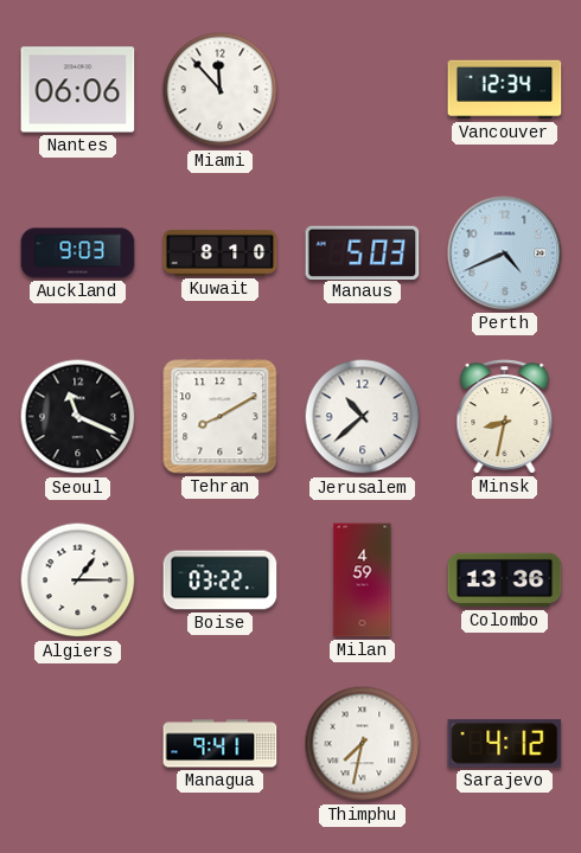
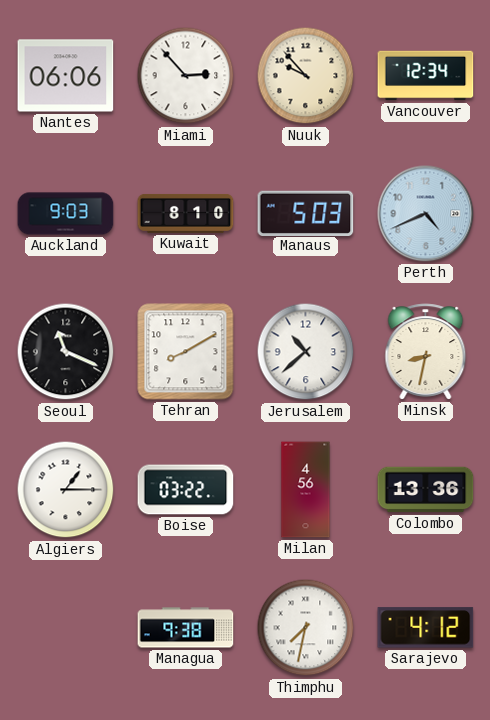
Miami: 11:53 -> 2:53
Nuuk: none -> 9:53
Milan: 4:59 -> 4:56
Managua: 9:41 -> 9:38
